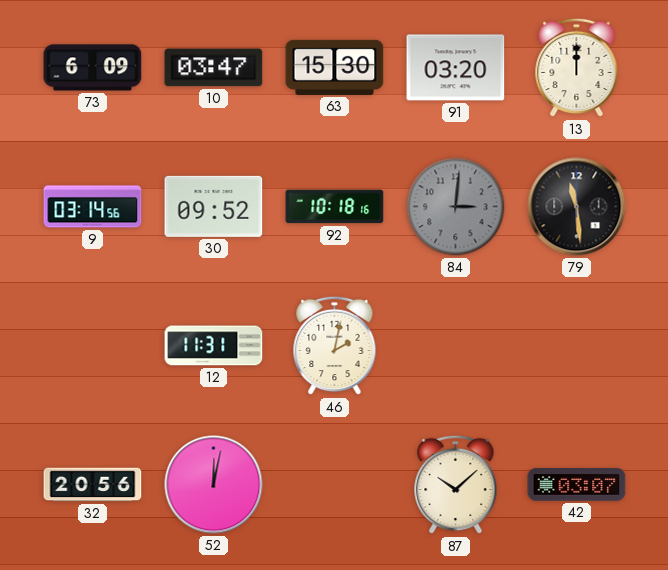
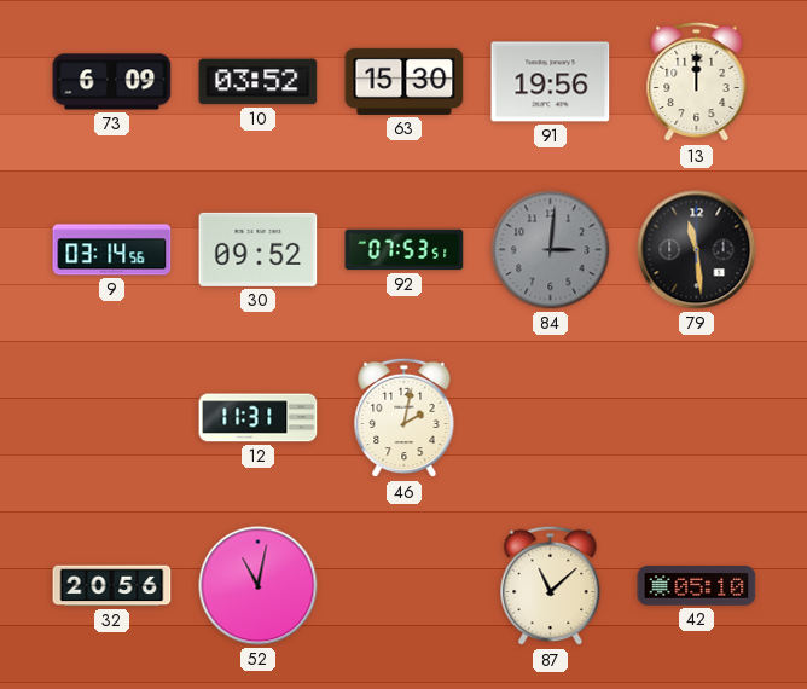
10: 03:47 -> 03:52
91: 03:20 -> 19:56
92: 10:18 -> 07:53
52: 12:02 -> 11:02
87: 10:08 -> 11:08
42: 03:07 -> 05:10
